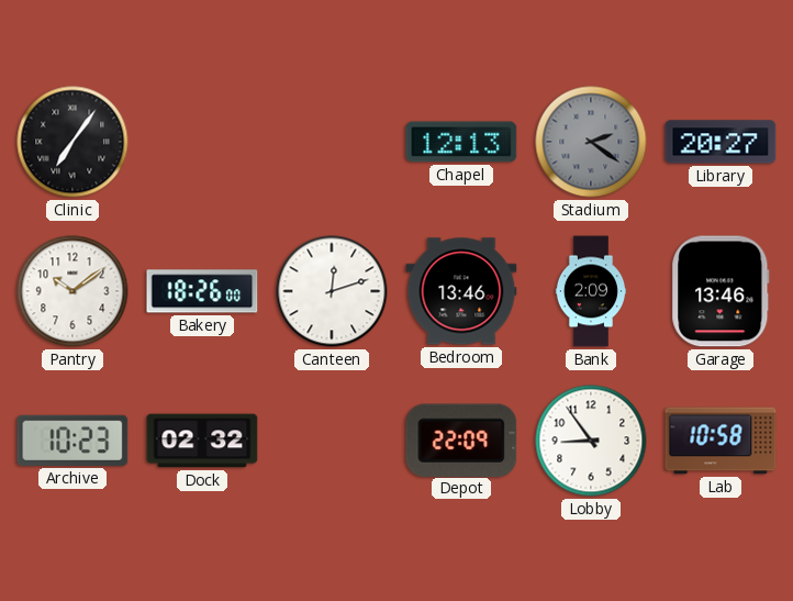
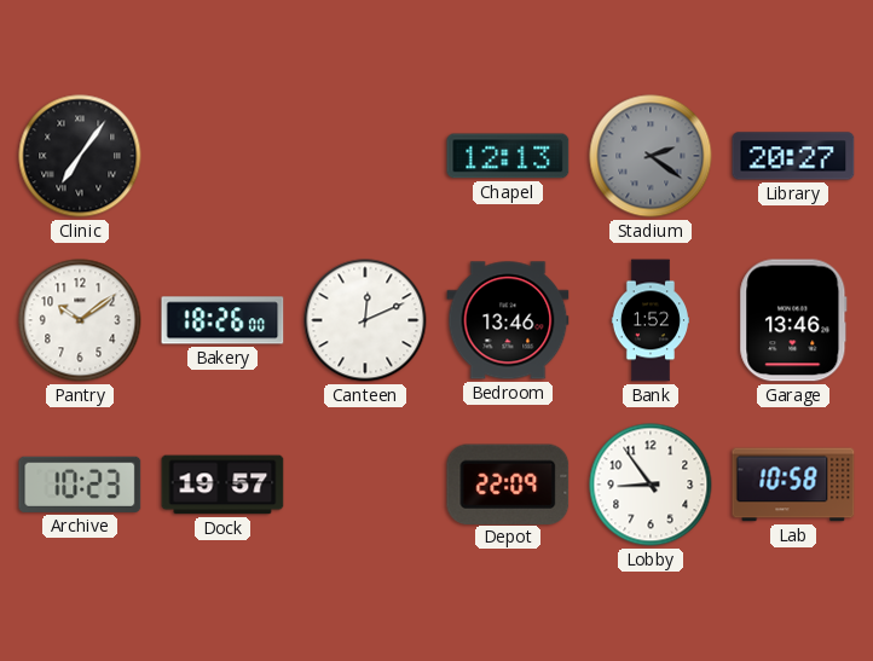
Canteen: 12:12 -> 12:11
Bank: 2:09 -> 1:52
Dock: 02:32 -> 19:57
